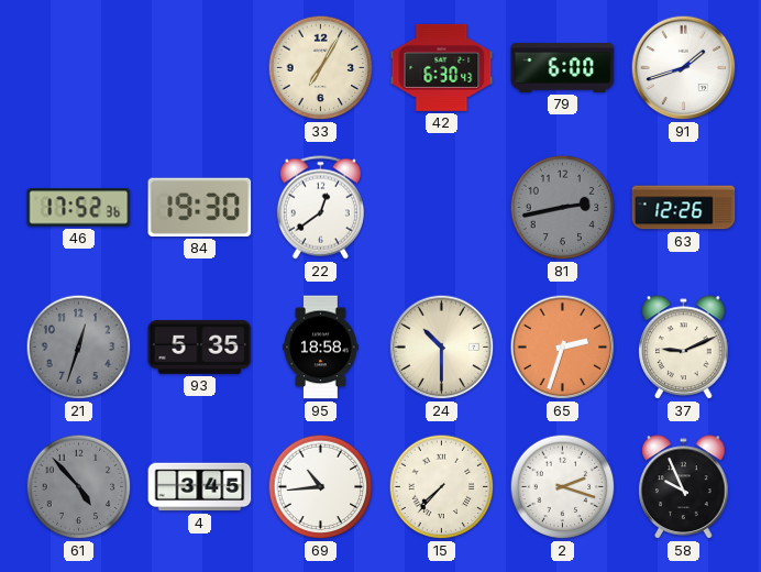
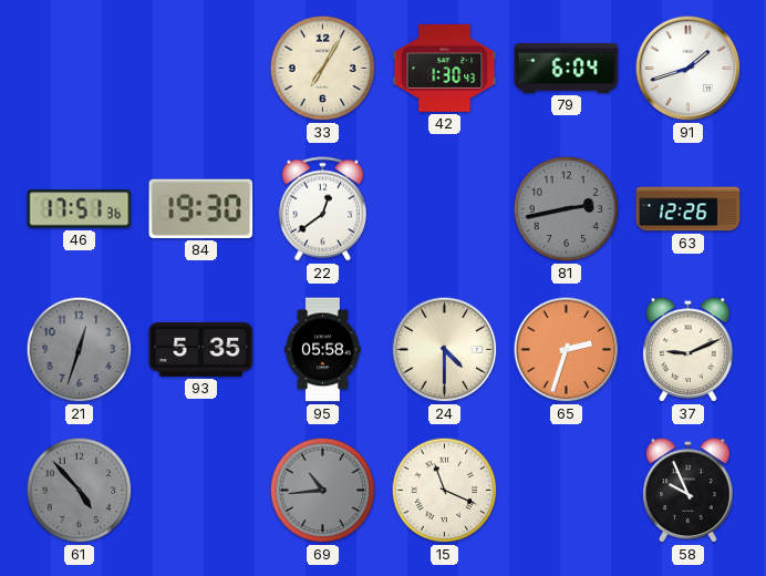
42: 6:30 -> 1:30
79: 6:00 -> 6:04
46: 17:52 -> 17:51
95: 18:58 -> 05:58
24: 10:30 -> 4:30
4: 3:45 -> none
69 dial: white -> grey
15: 7:37 -> 11:19
2: 2:18 -> none
